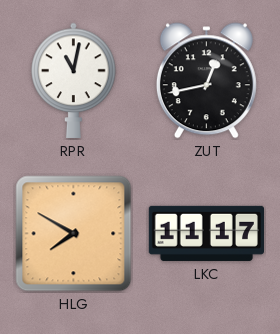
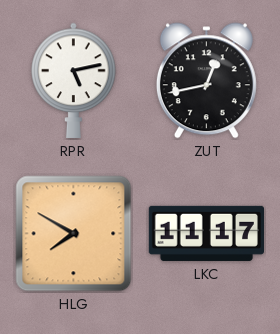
RPR: 11:02 -> 5:13
